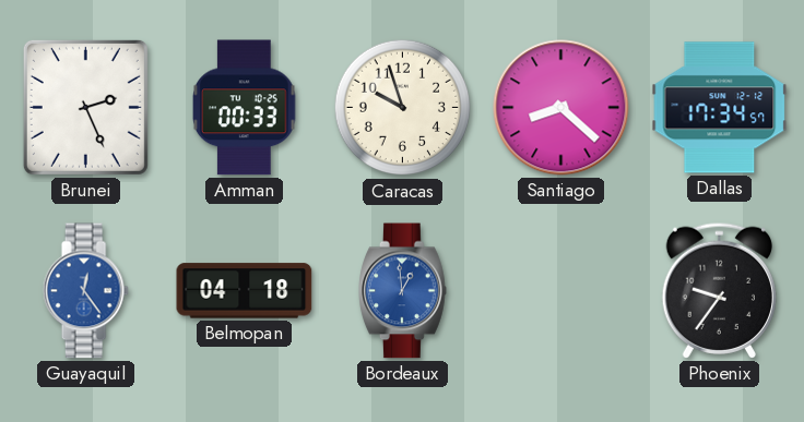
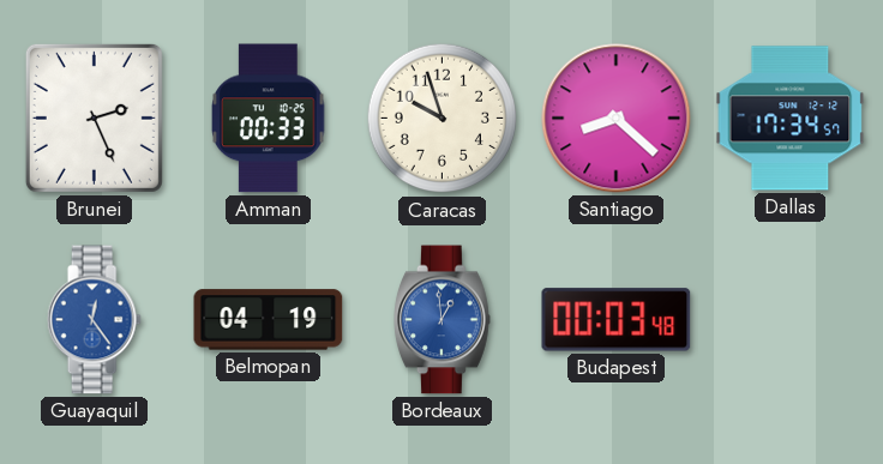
Belmopan: 04:18 -> 04:19
Budapest: none -> 00:03
Phoenix: 9:36 -> none
